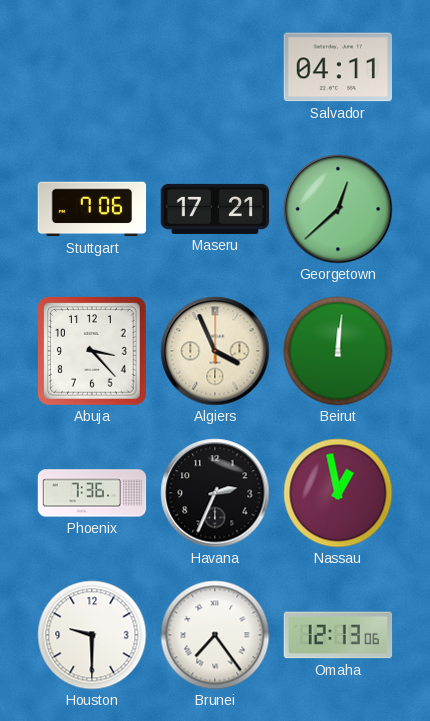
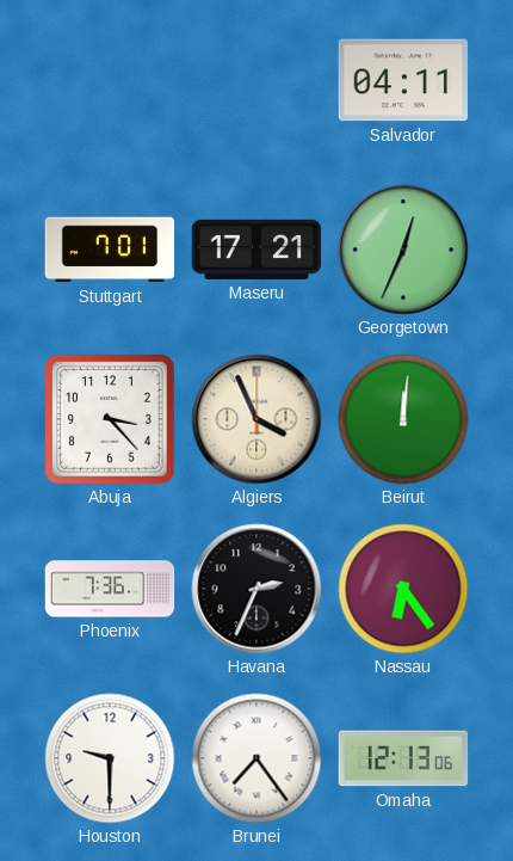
Stuttgart: 7:06 -> 7:01
Georgetown: 12:38 -> 12:34
Nassau: 12:58 -> 6:24
